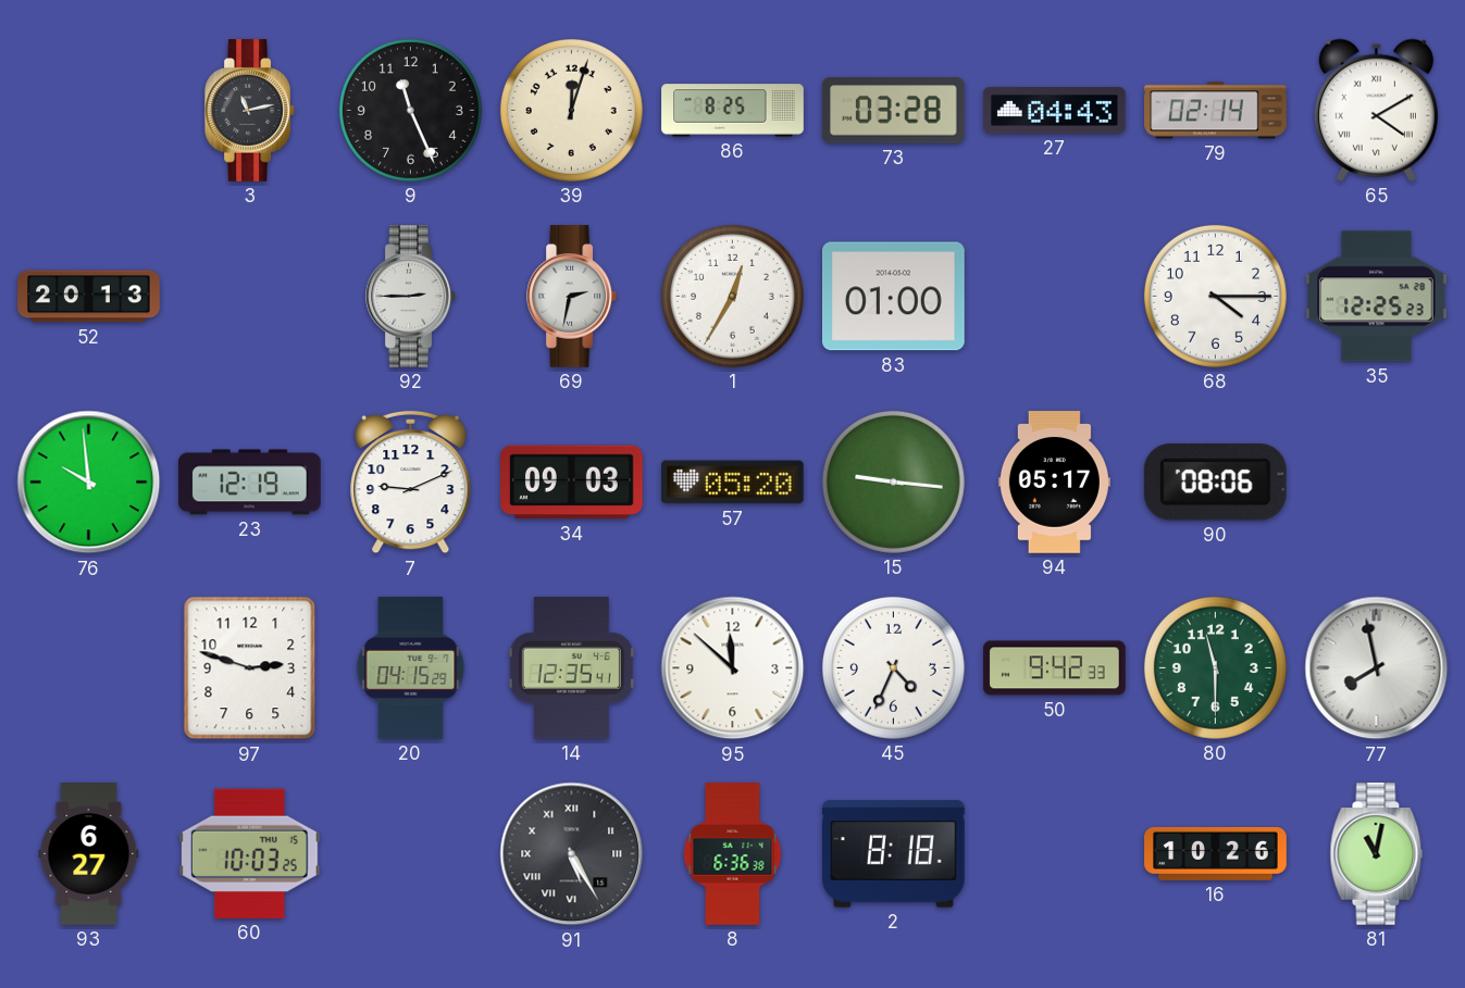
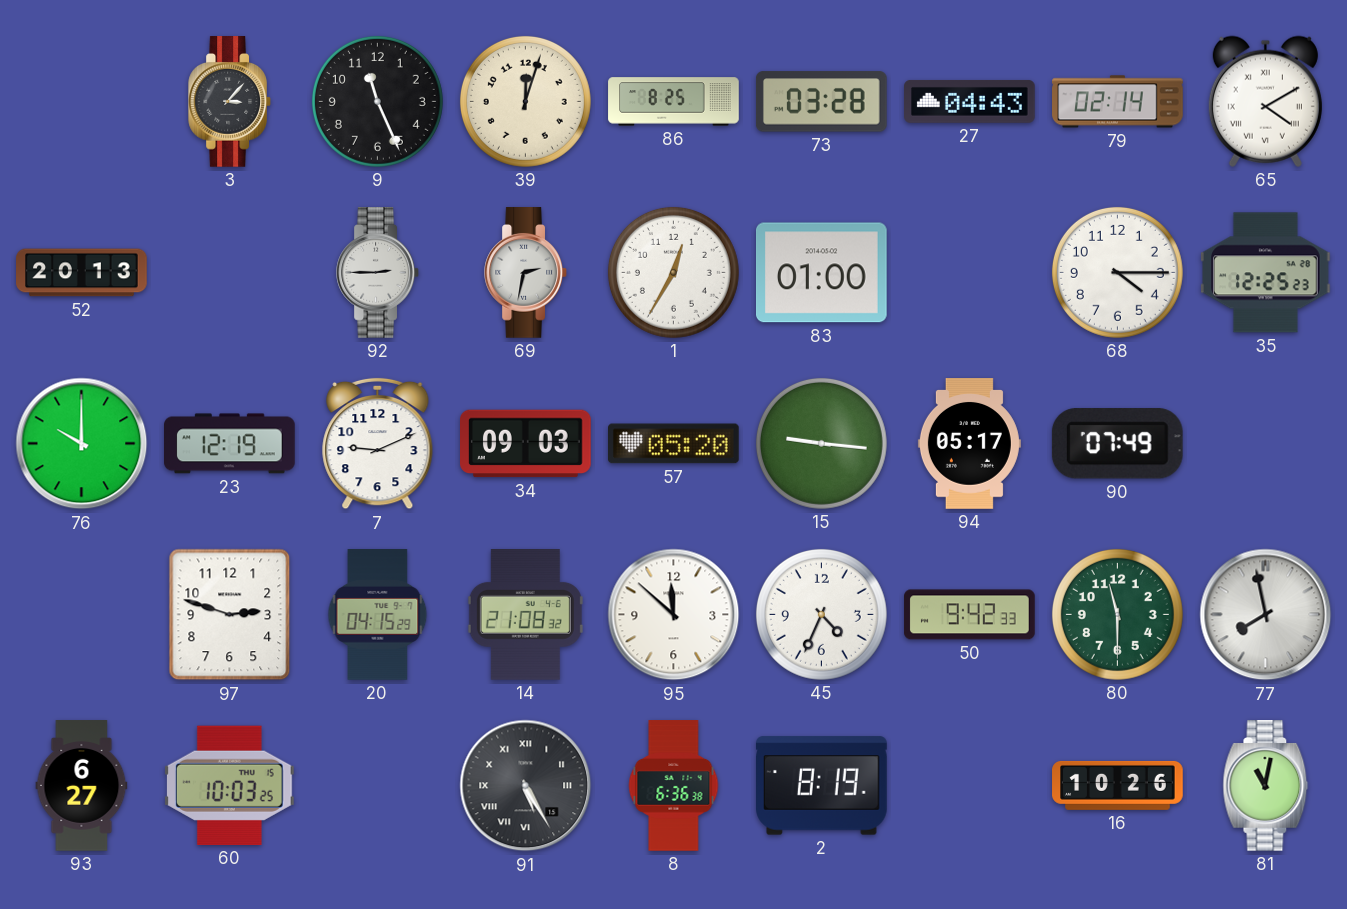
3: 11:13 -> 3:07
76: 9:59 -> 10:00
90: 08:06 -> 07:49
14: 12:35 -> 21:08
2: 8:18 -> 8:19
